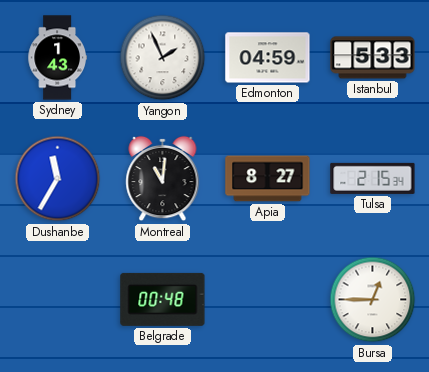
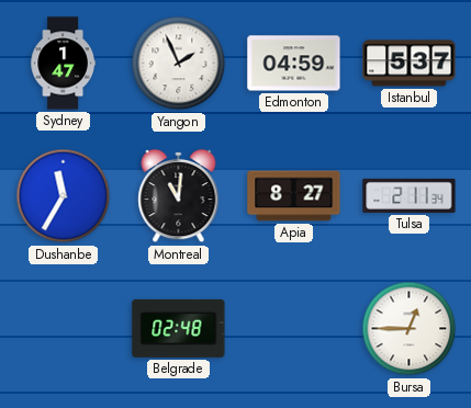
Sydney: 1:43 -> 1:47
Istanbul: 5:33 -> 5:37
Tulsa: 2:15 -> 2:11
Belgrade: 00:48 -> 02:48
